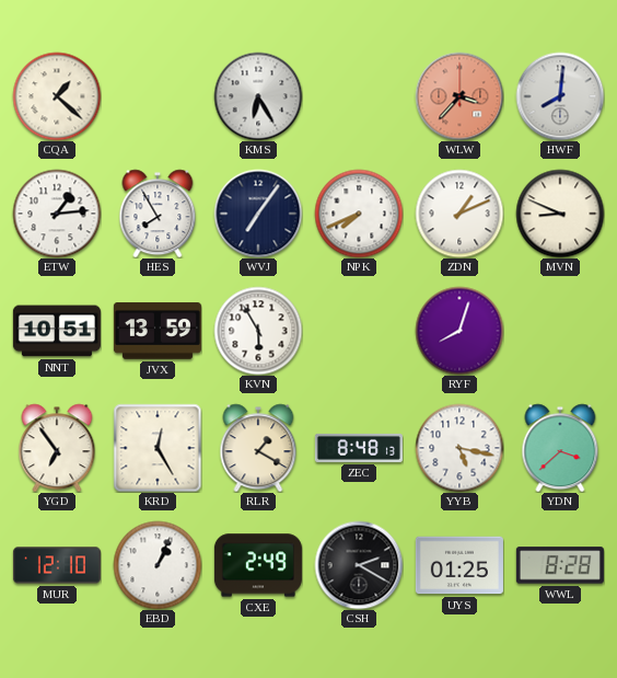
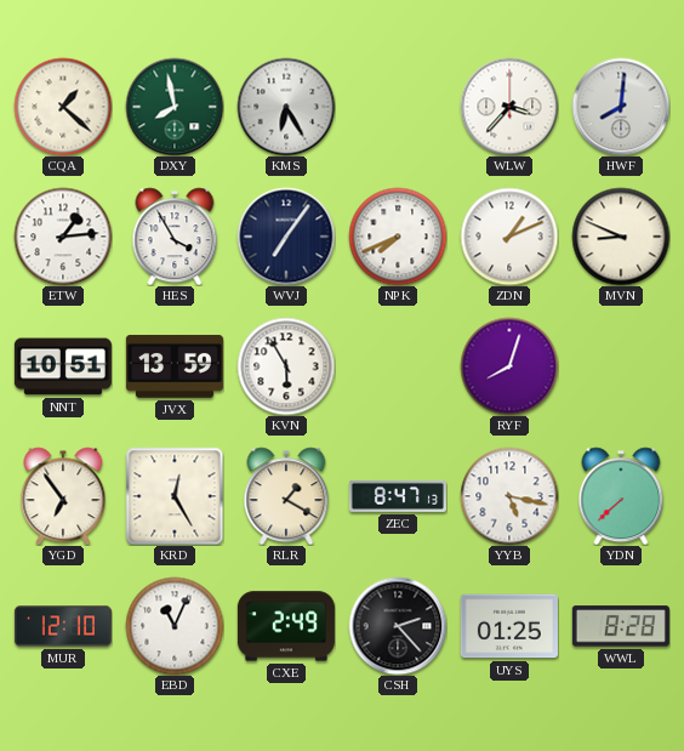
DXY: none -> 7:58
WLW dial: salmon -> white
HES: 7:55 -> 3:55
ZEC: 8:48 -> 8:47
YDN: 3:38 -> 7:38
EBD: 1:04 -> 11:04
CSH: 2:20 -> 2:23
